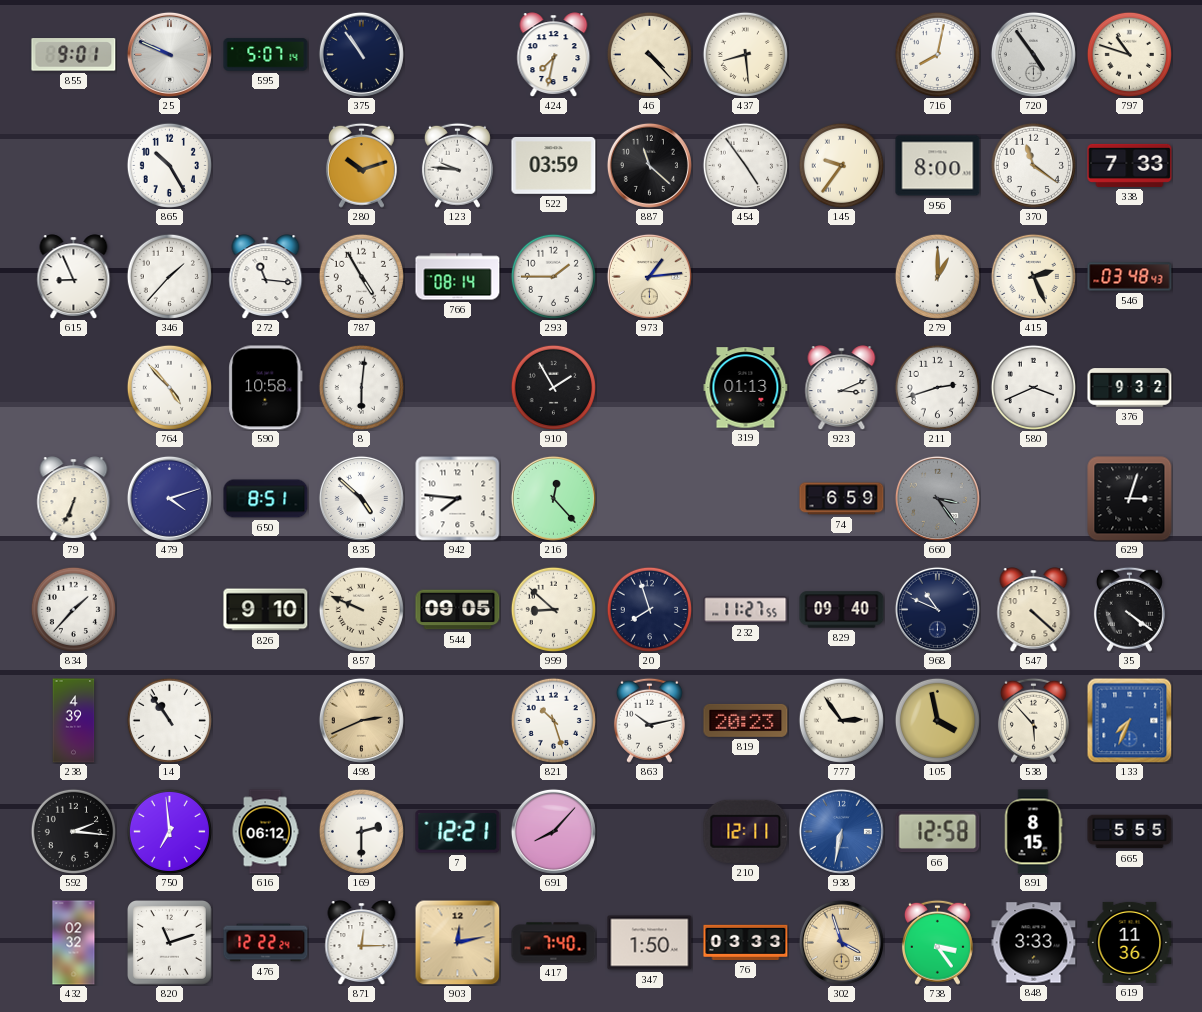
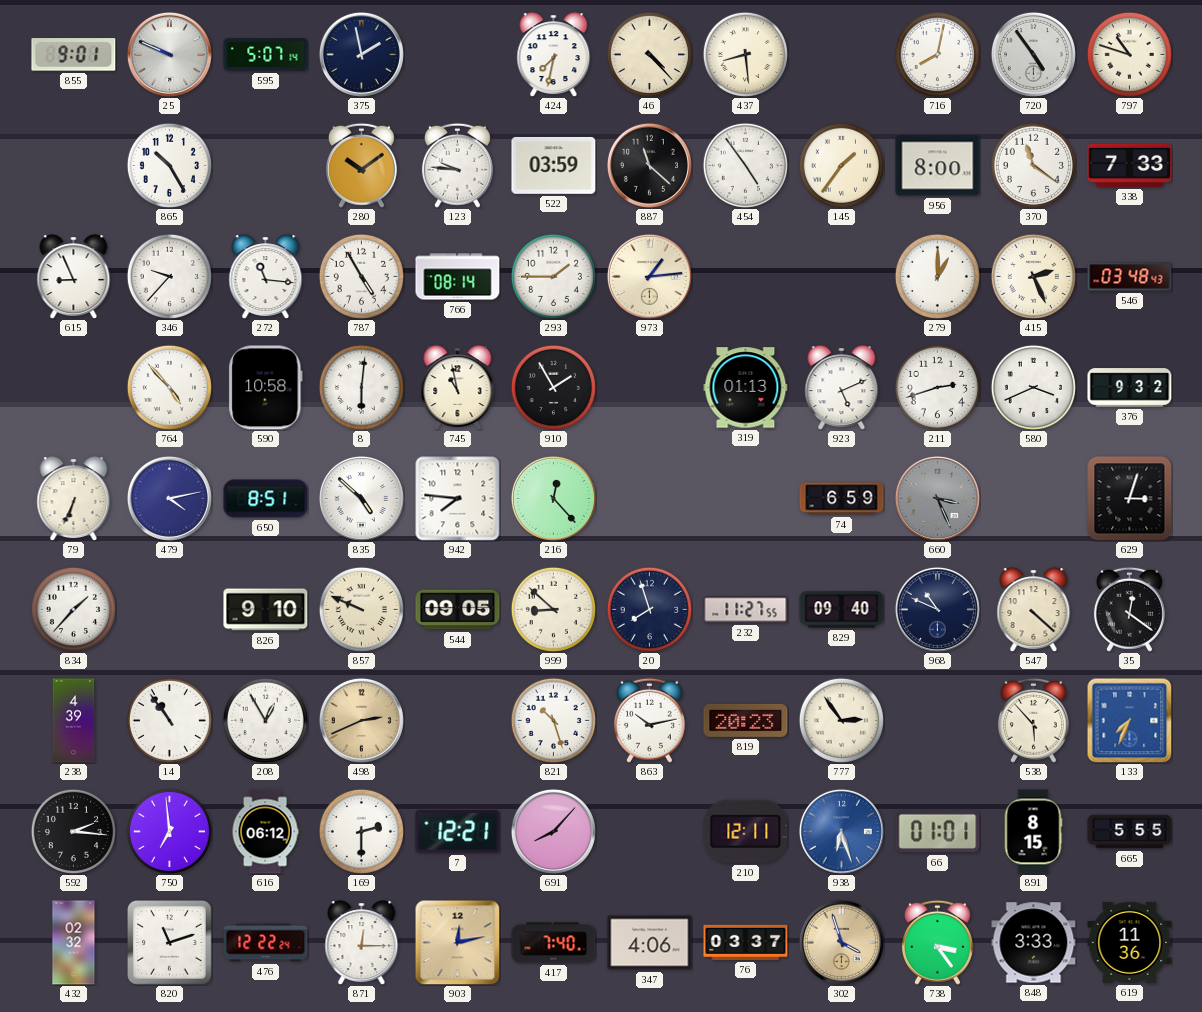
375: 10:54 -> 1:58
280: 10:12 -> 10:09
145: 9:36 -> 1:36
346: 1:37 -> 9:37
745: none -> 10:58
923: 3:11 -> 5:11
479: 4:12 -> 4:13
660: 3:24 -> 3:26
35: 4:21 -> 12:21
208: none -> 12:55
105: 3:58 -> none
938: 6:32 -> 6:27
66: 12:58 -> 01:01
347: 1:50 -> 4:06
76: 03:33 -> 03:37
